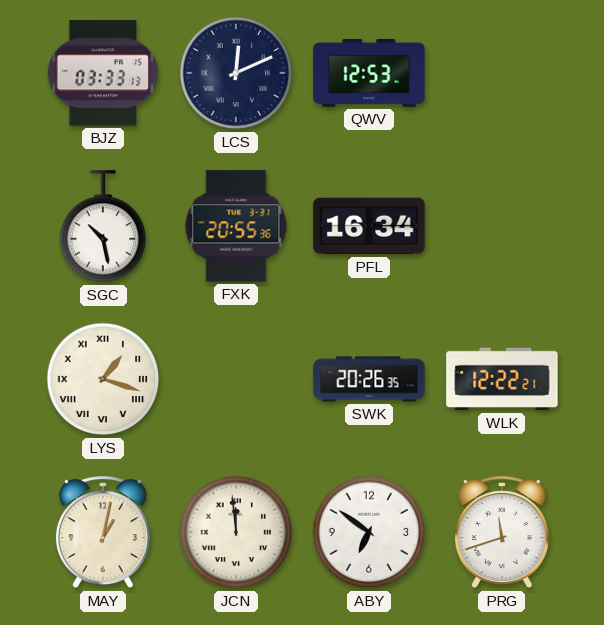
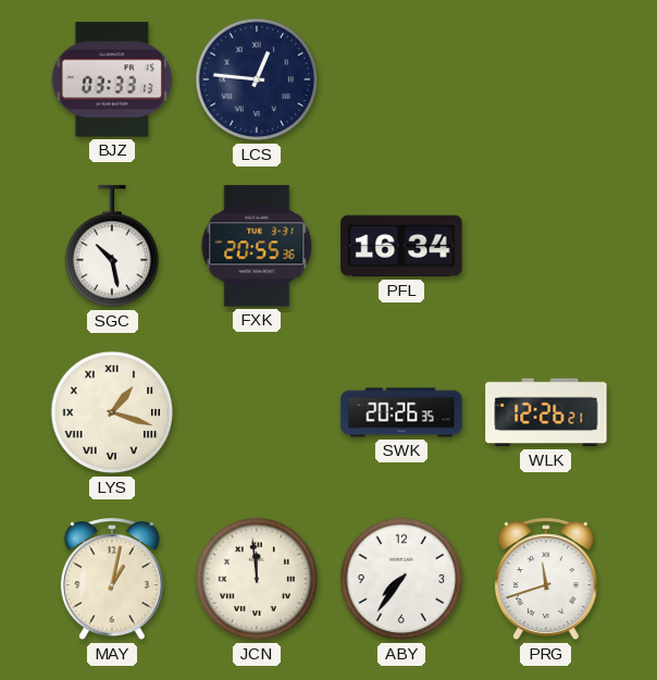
LCS: 12:11 -> 12:46
QWV: 12:53 -> none
WLK: 12:22 -> 12:26
ABY: 6:51 -> 7:36
